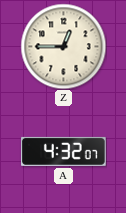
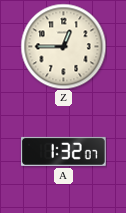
A: 4:32 -> 1:32
